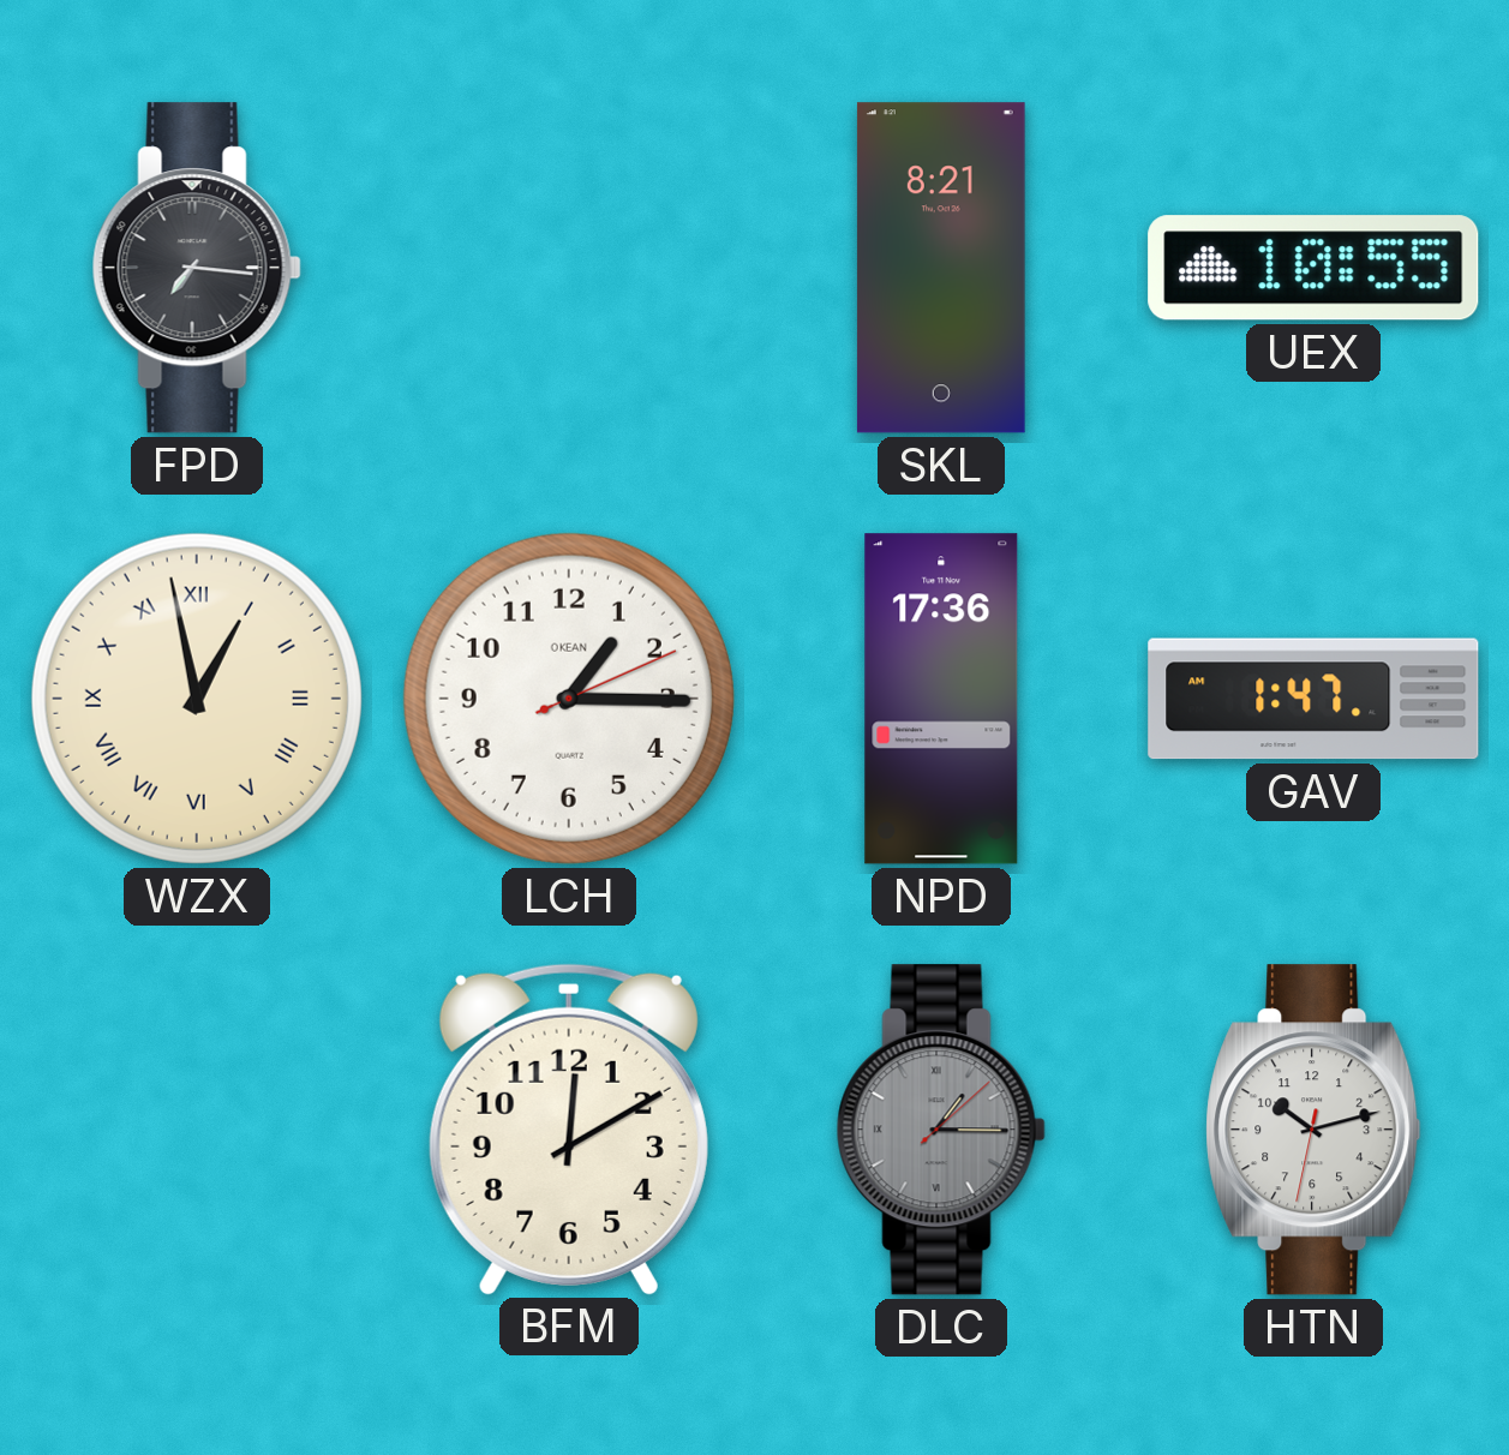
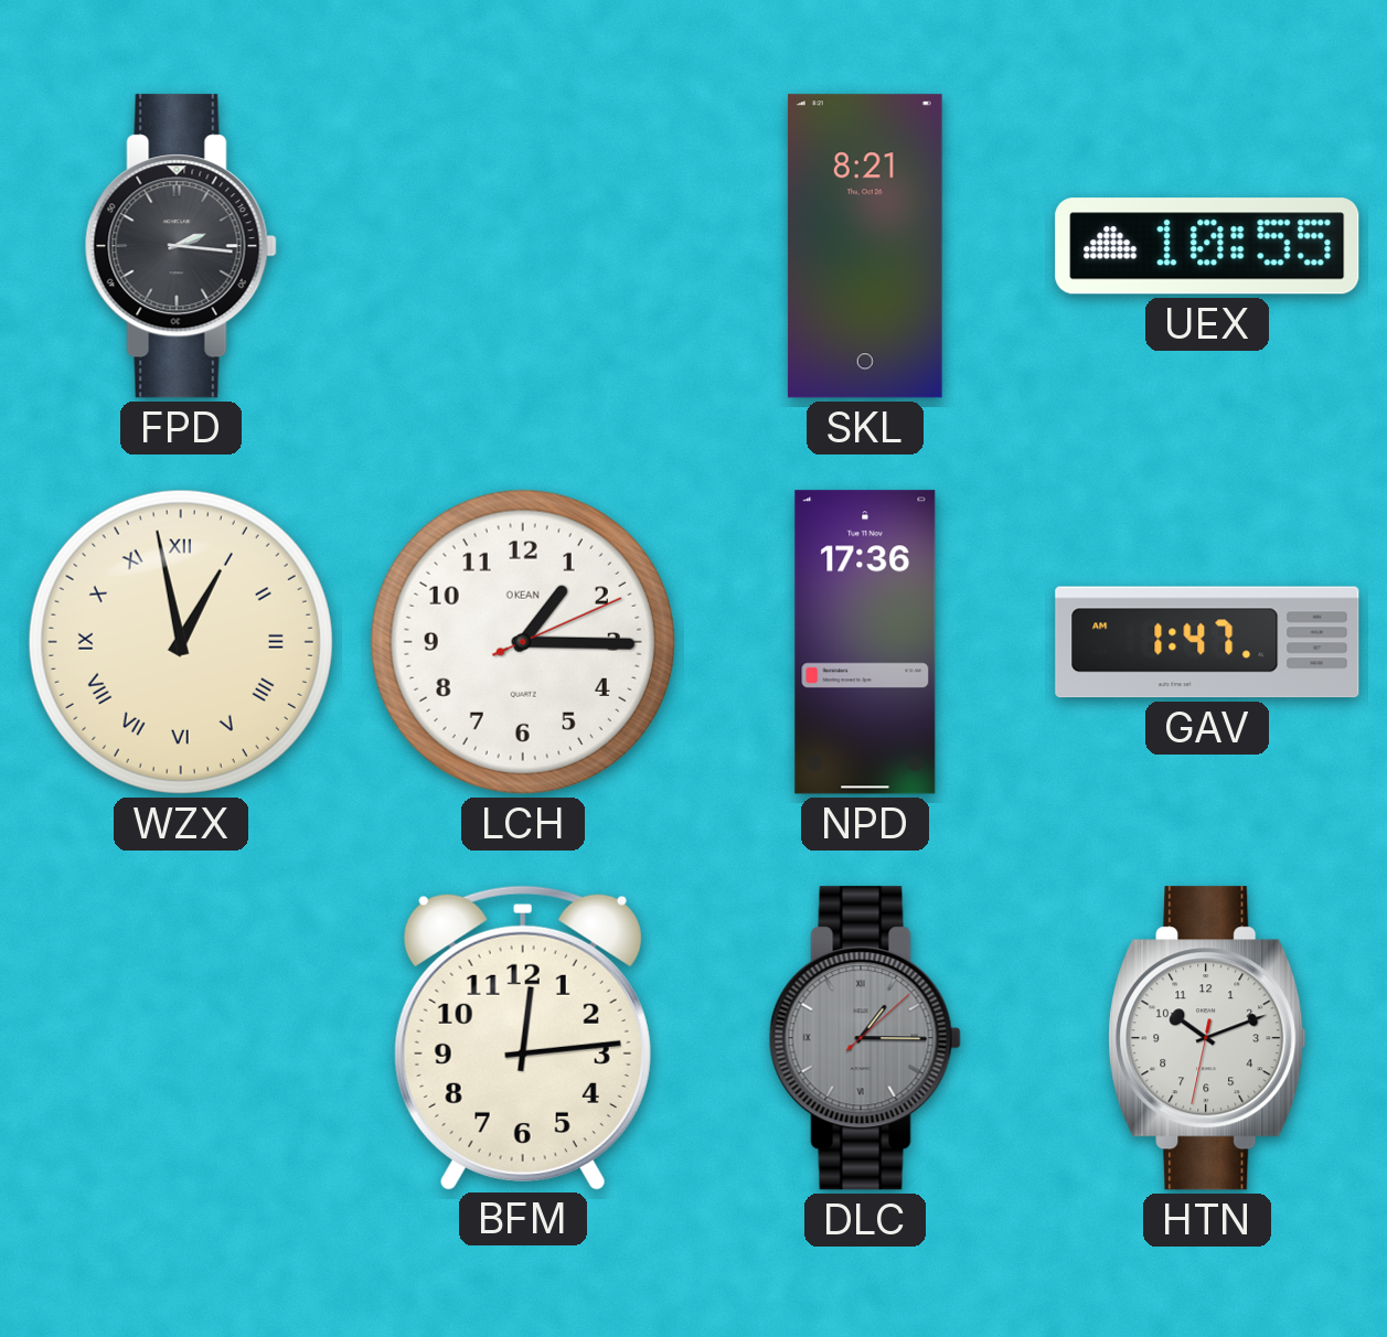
FPD: 7:16 -> 2:16
BFM: 12:10 -> 12:14
HTN: 10:12 -> 10:11
